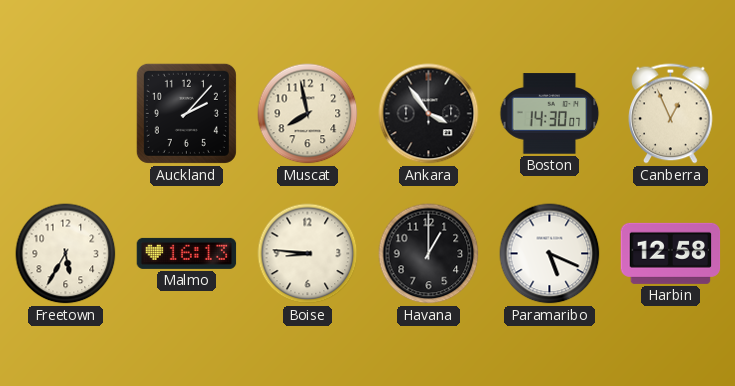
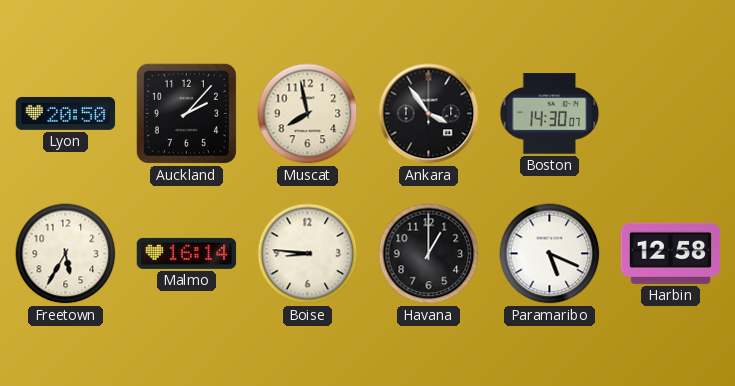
Lyon: none -> 20:50
Canberra: 12:56 -> none
Malmo: 16:13 -> 16:14
